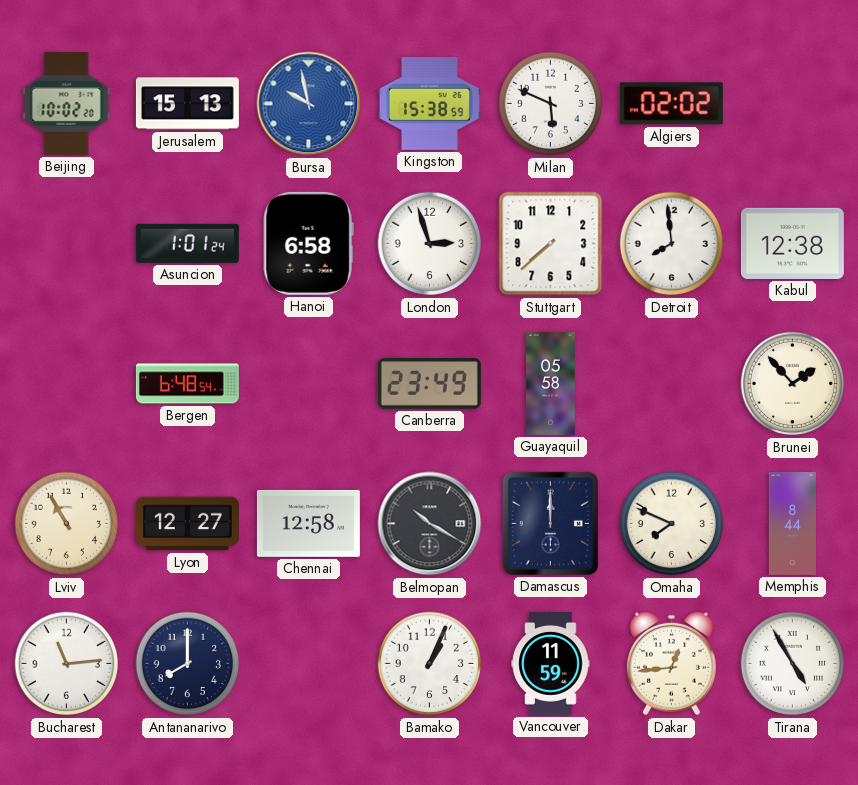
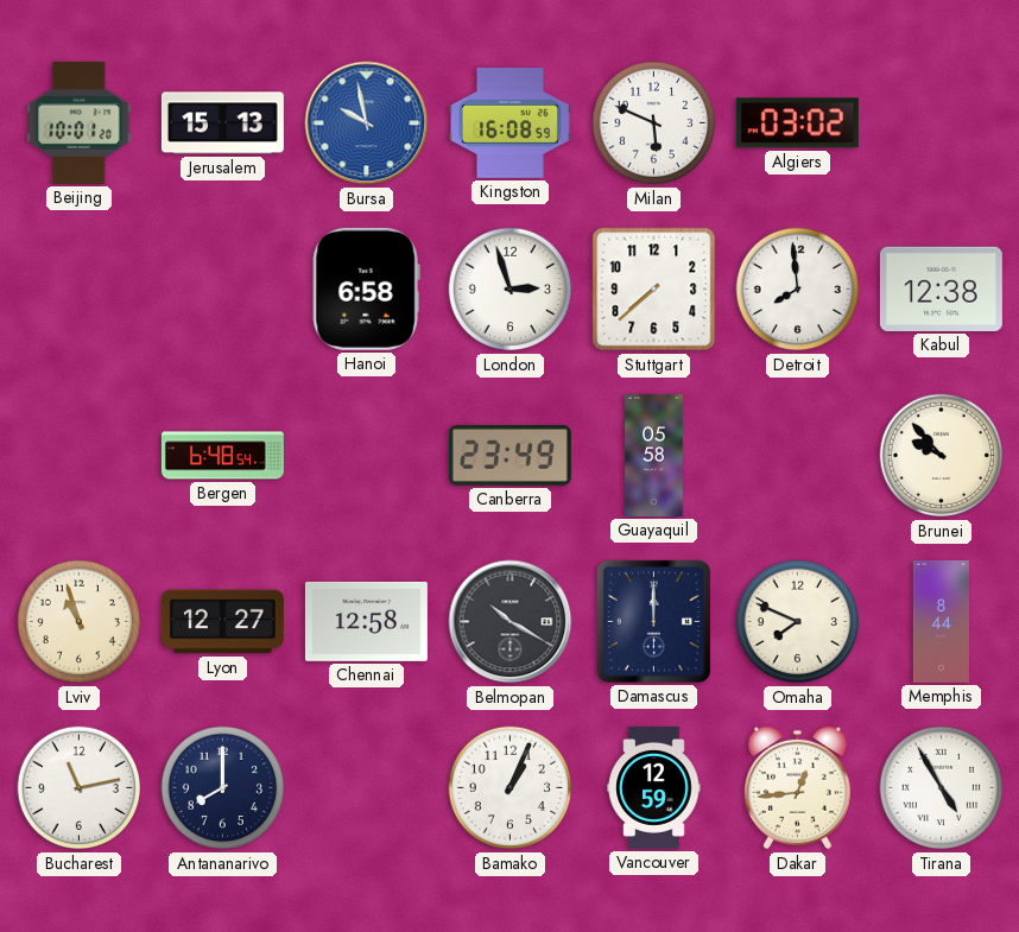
Beijing: 10:02 -> 10:01
Kingston: 15:38 -> 16:08
Algiers: 02:02 -> 03:02
Asuncion: 1:01 -> none
Brunei: 1:53 -> 9:53
Lviv: 10:55 -> 10:57
Bucharest: 11:14 -> 11:13
Vancouver: 11:59 -> 12:59
